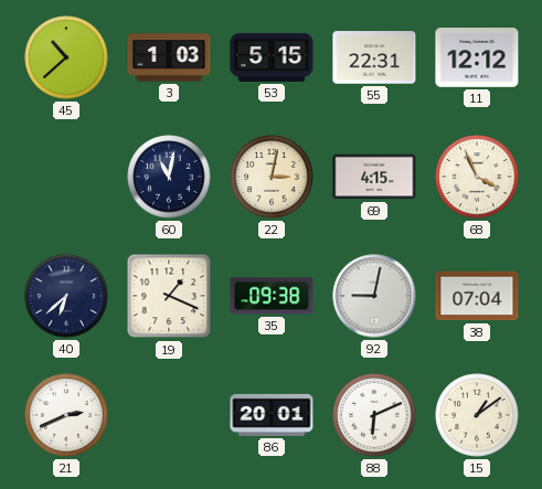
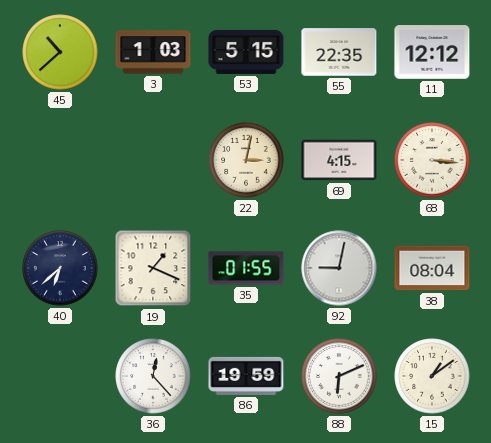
55: 22:31 -> 22:35
60: 11:02 -> none
68: 3:56 -> 3:16
35: 09:38 -> 01:55
38: 07:04 -> 08:04
21: 2:41 -> none
36: none -> 12:23
86: 20:01 -> 19:59
